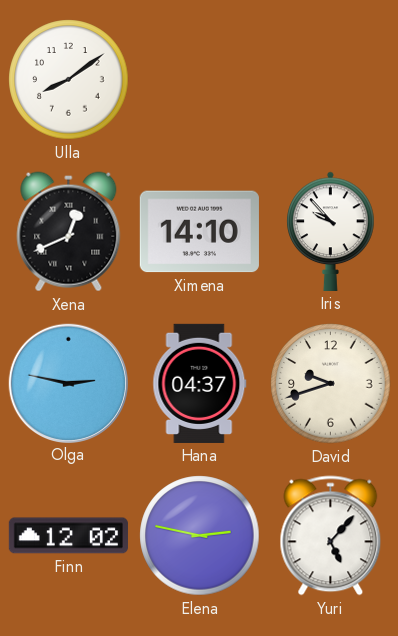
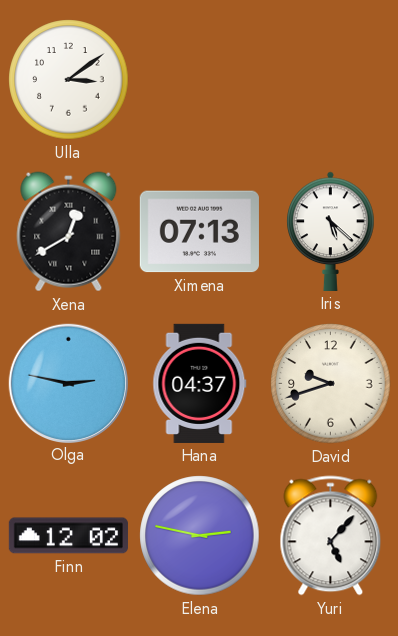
Ulla: 8:09 -> 3:09
Xena: 12:41 -> 12:40
Ximena: 14:10 -> 07:13
Iris: 9:53 -> 5:22
